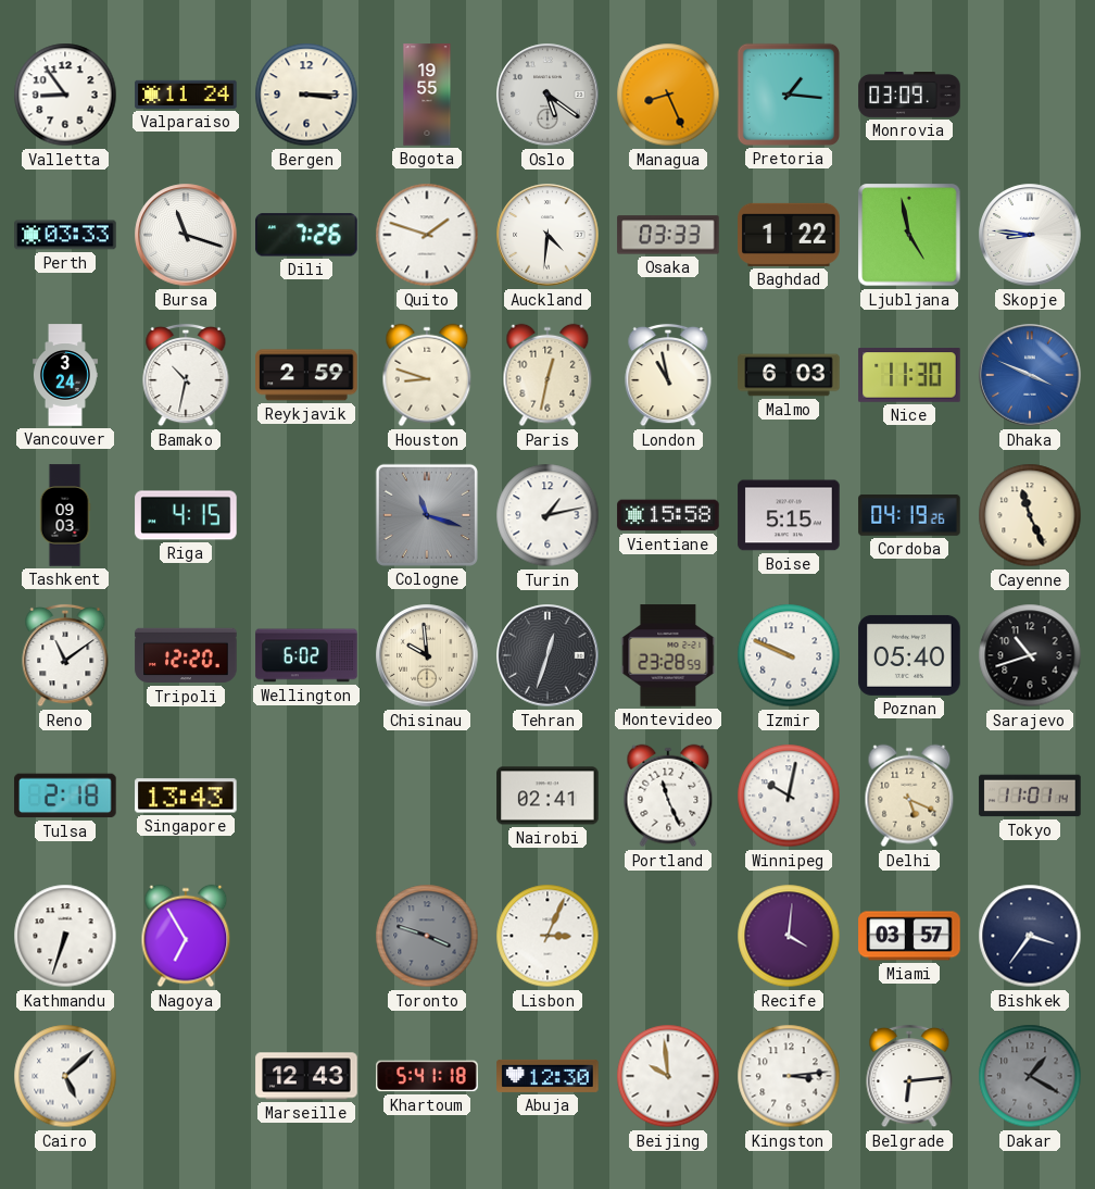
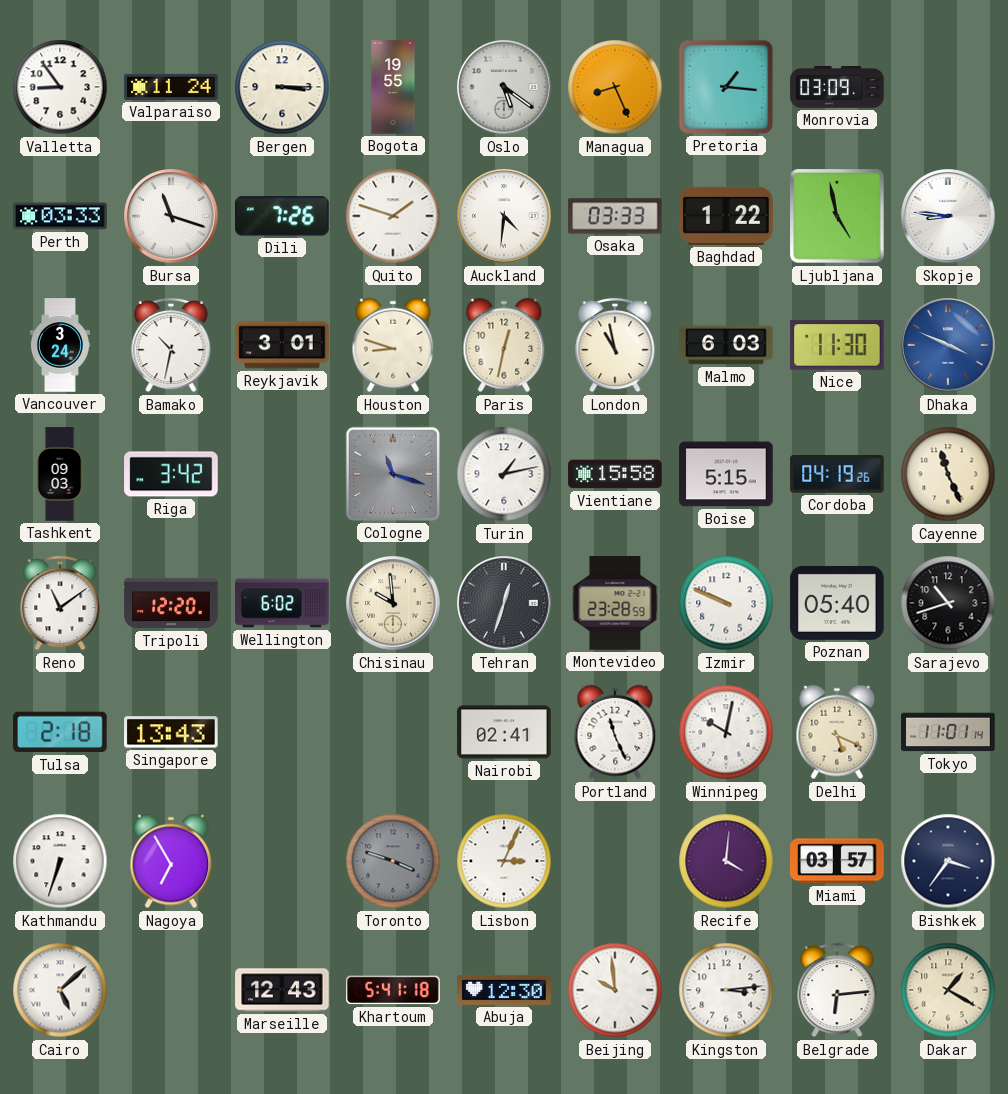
Reykjavik: 2:59 -> 3:01
Riga: 4:15 -> 3:42
Dakar dial: grey -> cream
